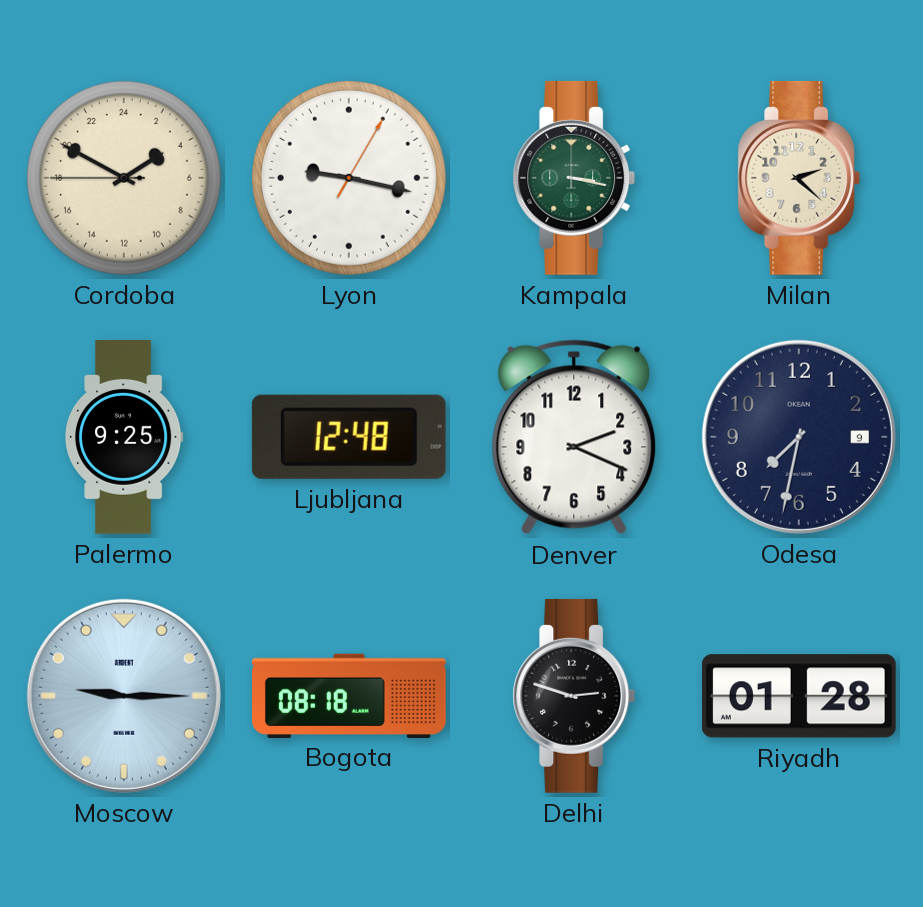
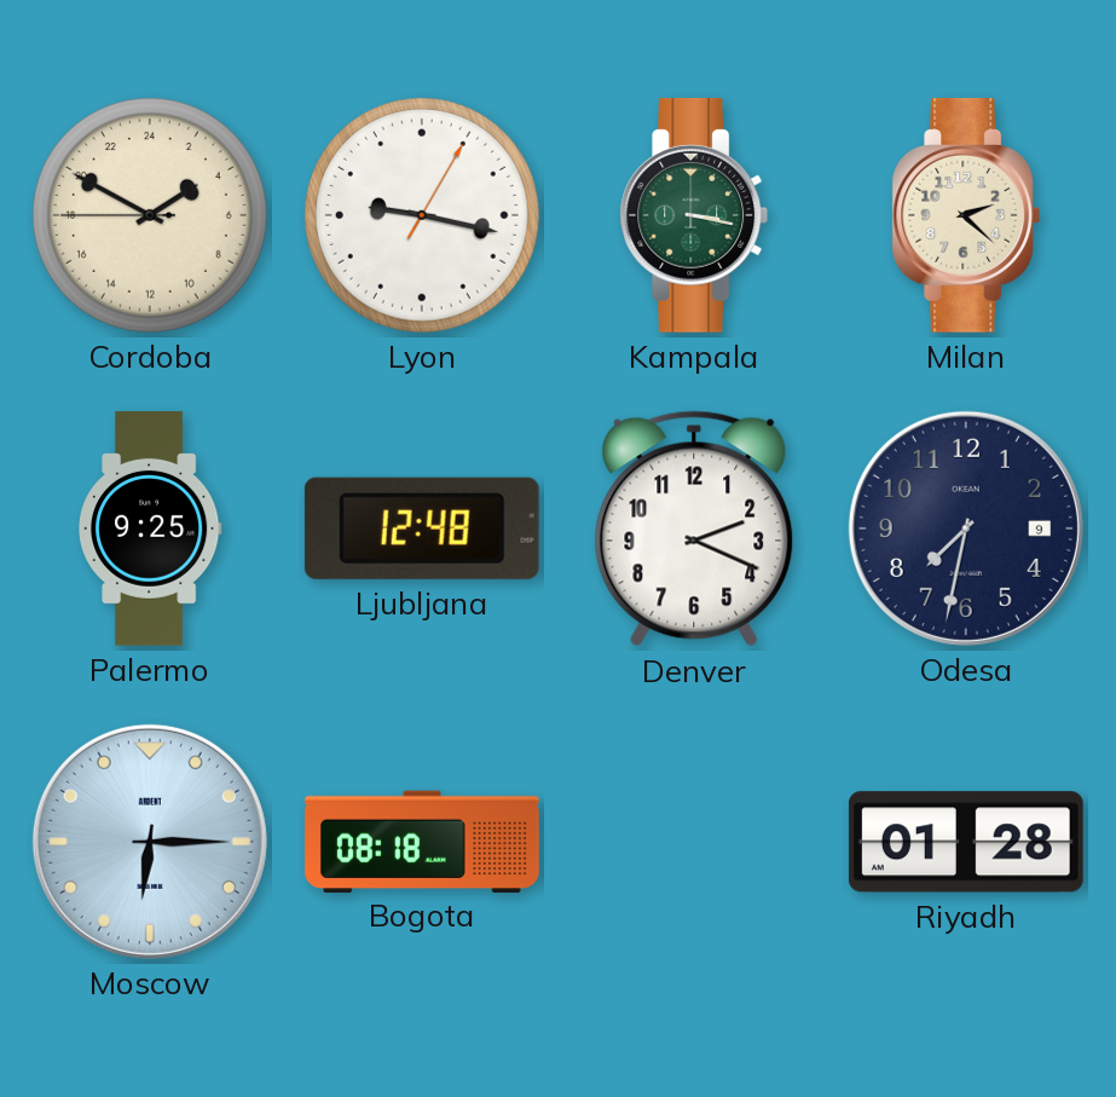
Moscow: 9:15 -> 6:15
Delhi: 2:48 -> none
